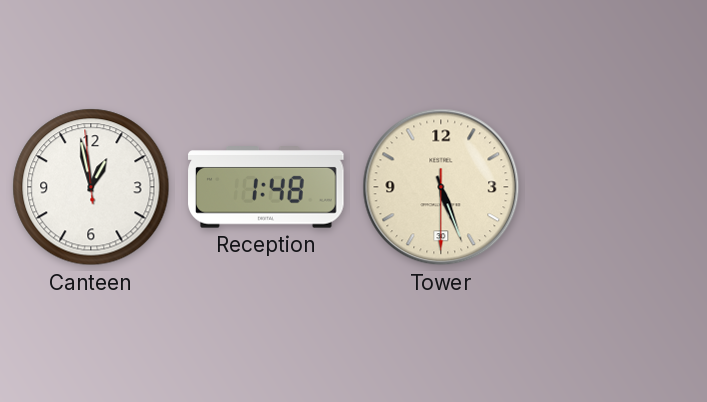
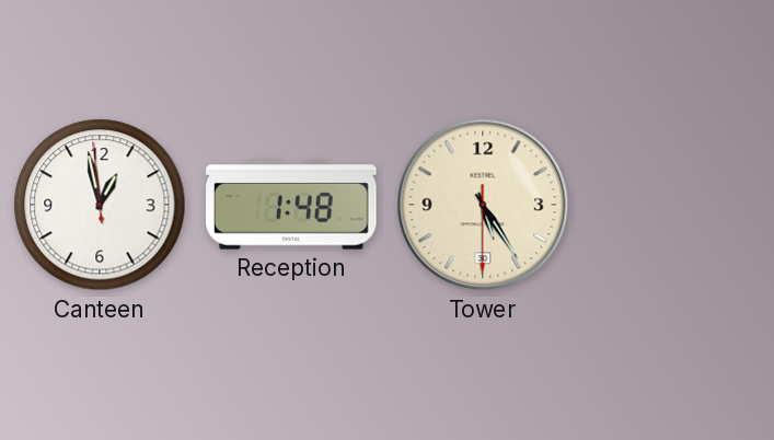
Tower: 5:26 -> 5:24
